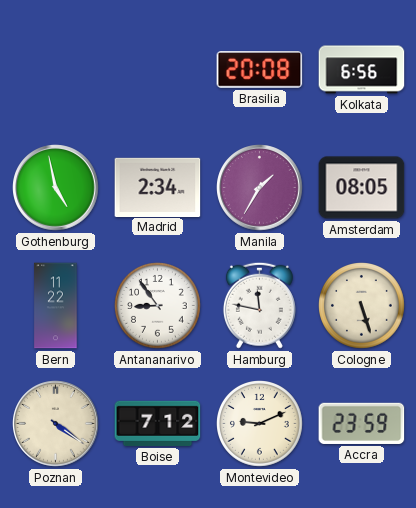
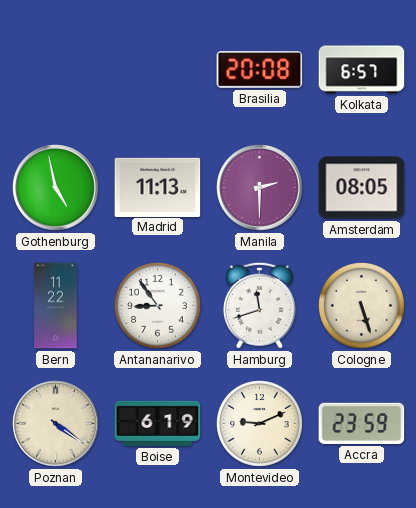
Kolkata: 6:56 -> 6:57
Madrid: 2:34 -> 11:13
Manila: 1:35 -> 2:30
Hamburg: 11:47 -> 11:42
Boise: 7:12 -> 6:19
